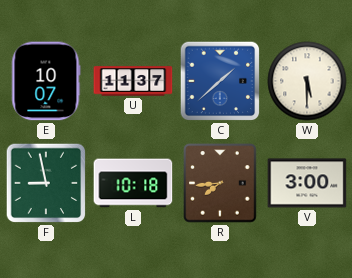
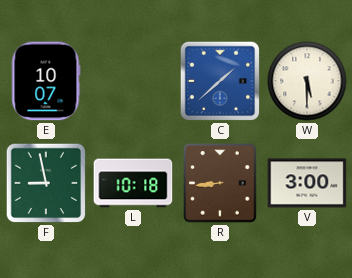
U: 11:37 -> none
R: 7:44 -> 8:44
